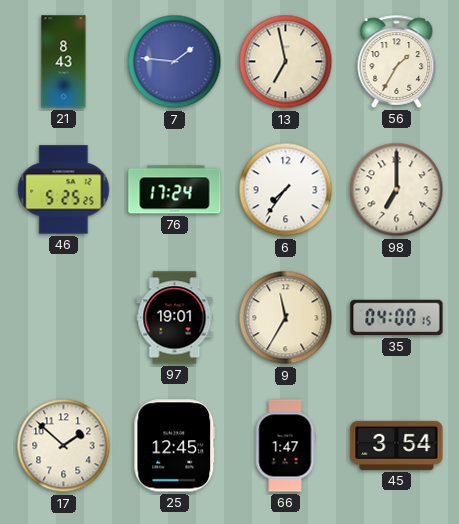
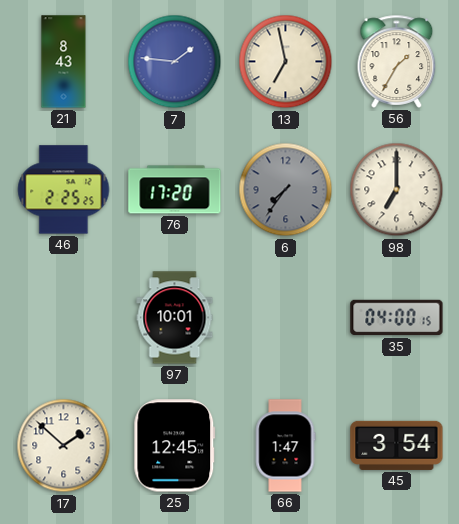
46: 5:25 -> 2:25
76: 17:24 -> 17:20
6 dial: white -> grey
97: 19:01 -> 10:01
9: 11:35 -> none
